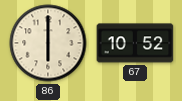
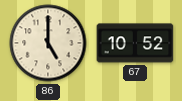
86: 6:00 -> 5:00
